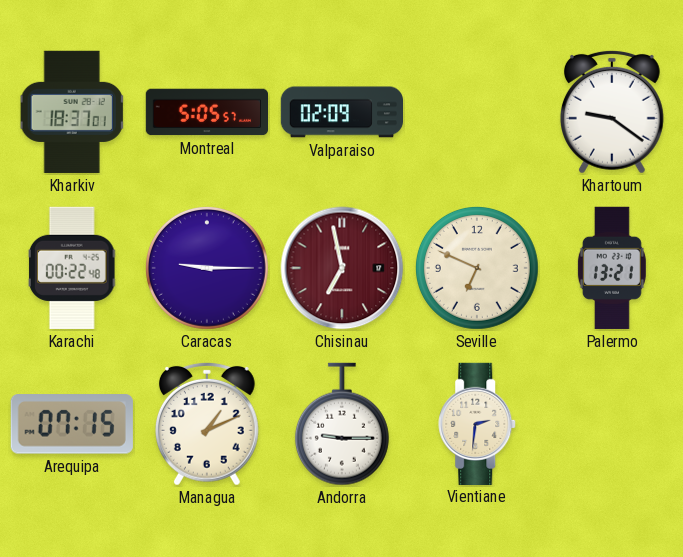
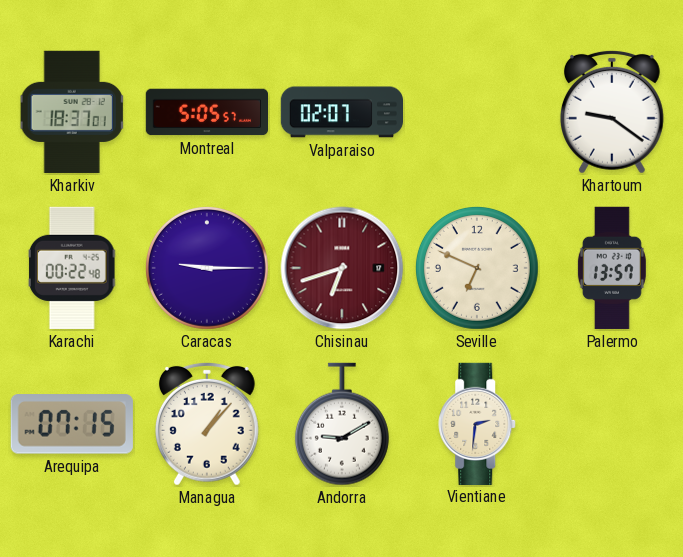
Valparaiso: 02:09 -> 02:07
Chisinau: 6:58 -> 6:42
Palermo: 13:21 -> 13:57
Managua: 1:11 -> 1:07
Andorra: 9:15 -> 9:10
